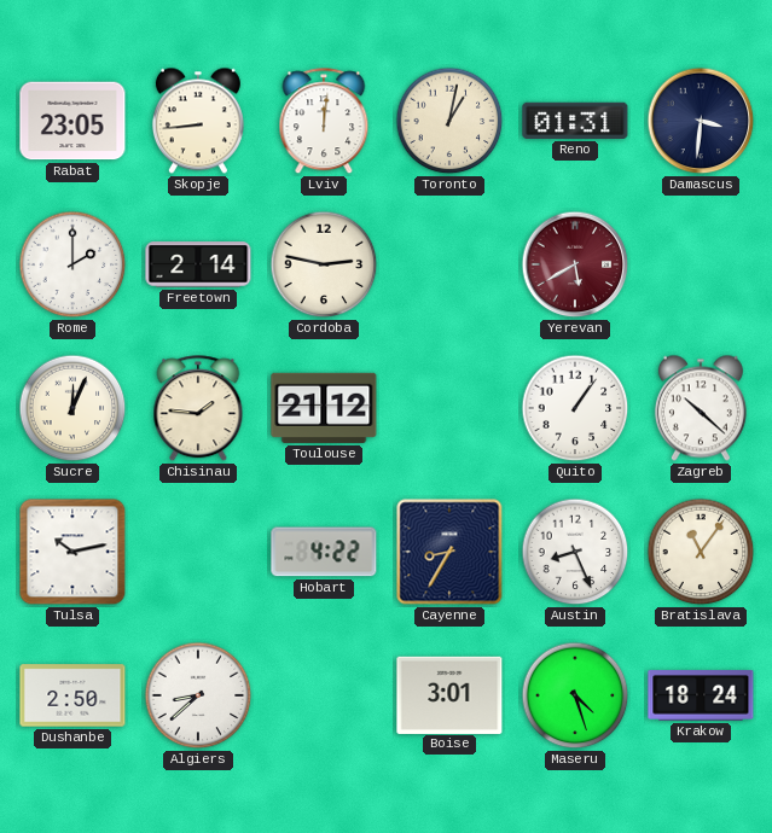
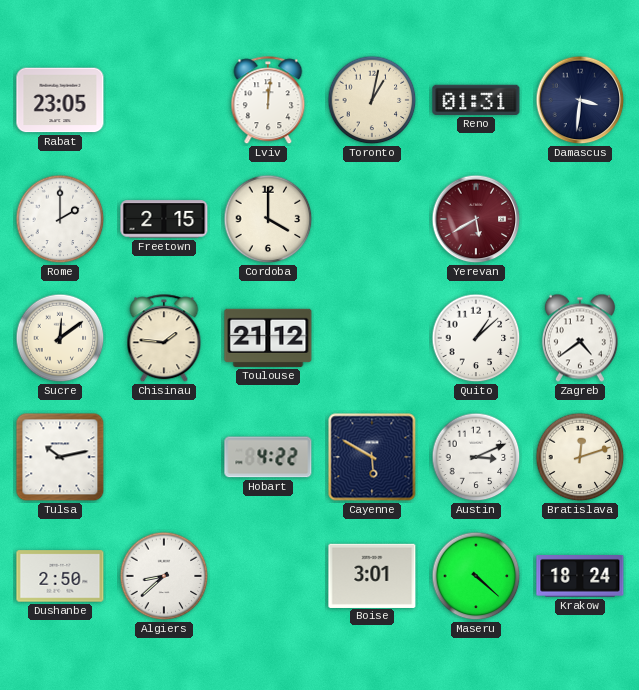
Skopje: 8:44 -> none
Freetown: 2:14 -> 2:15
Cordoba: 2:47 -> 4:00
Sucre: 12:04 -> 12:09
Quito: 1:06 -> 1:08
Zagreb: 10:22 -> 4:39
Cayenne: 8:35 -> 5:50
Austin: 8:26 -> 3:11
Bratislava: 11:06 -> 12:12
Maseru: 4:27 -> 4:22
